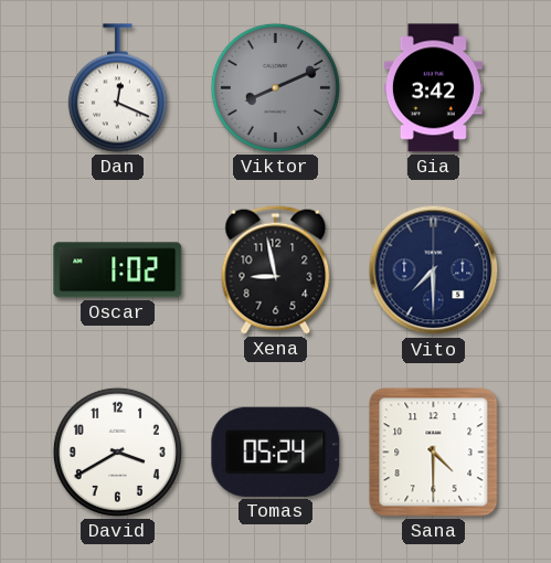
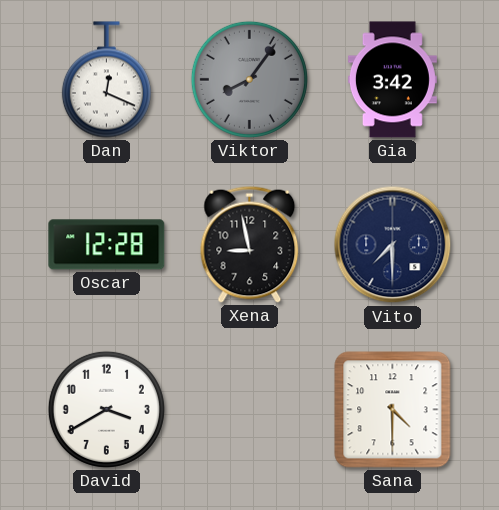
Viktor: 8:11 -> 8:06
Oscar: 1:02 -> 12:28
Tomas: 05:24 -> none
